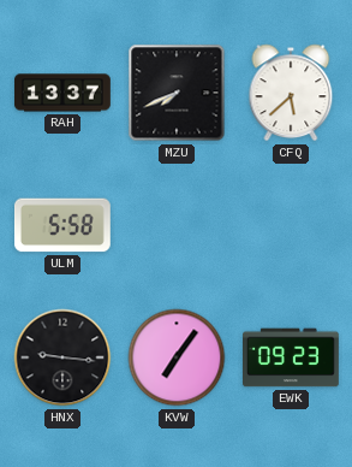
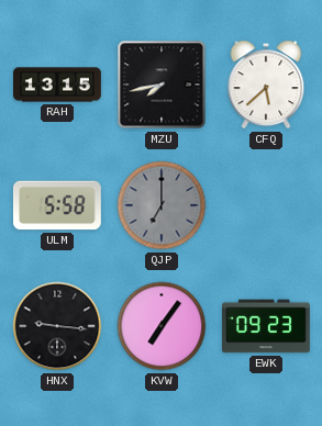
RAH: 13:37 -> 13:15
MZU: 7:41 -> 7:43
QJP: none -> 7:00
